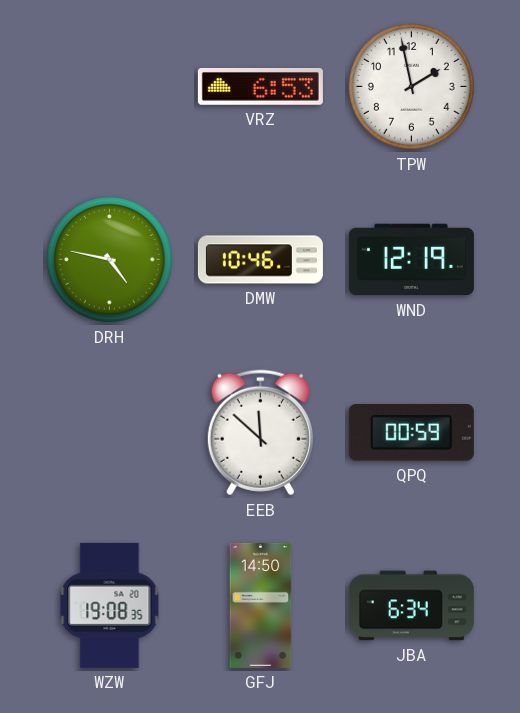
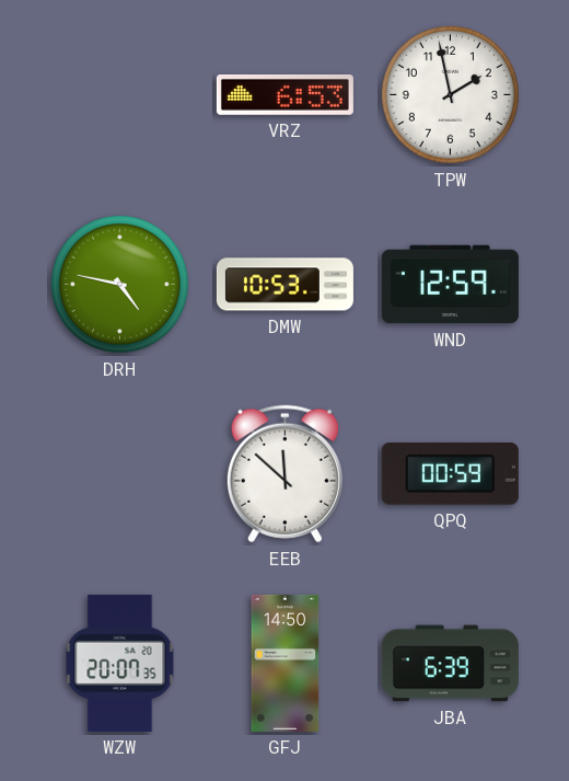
DMW: 10:46 -> 10:53
WND: 12:19 -> 12:59
WZW: 19:08 -> 20:07
JBA: 6:34 -> 6:39
